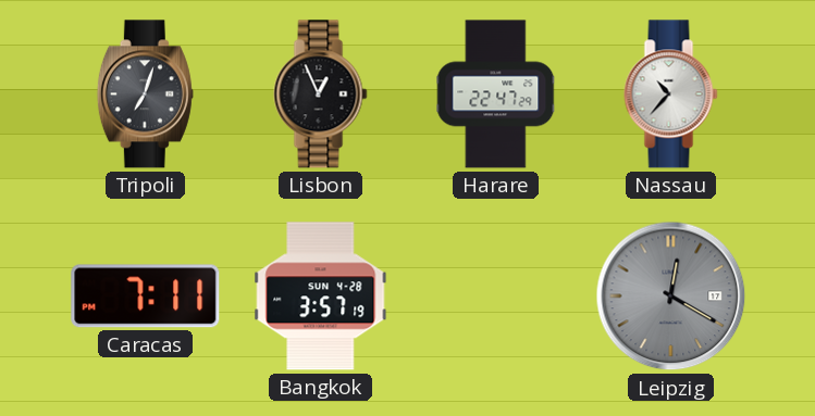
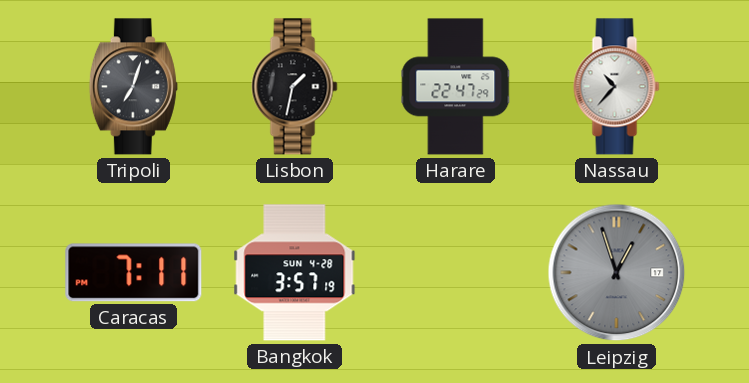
Lisbon: 12:56 -> 1:32
Leipzig: 12:20 -> 12:57
